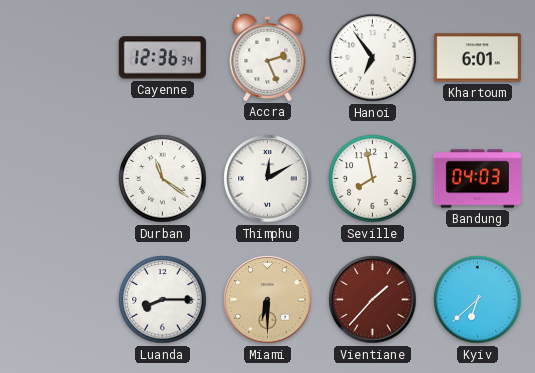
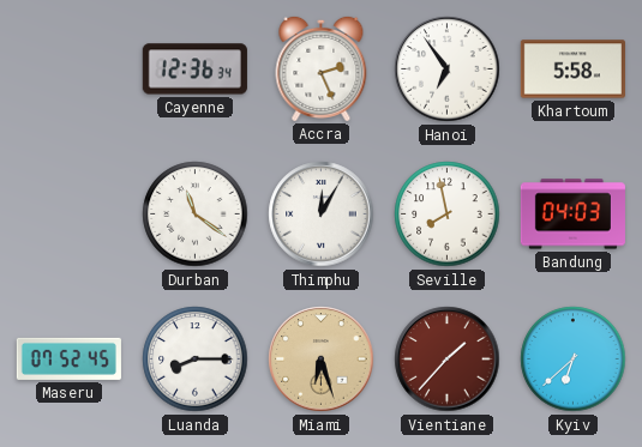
Khartoum: 6:01 -> 5:58
Thimphu: 12:10 -> 12:05
Maseru: none -> 07:52
Miami: 6:30 -> 6:27
